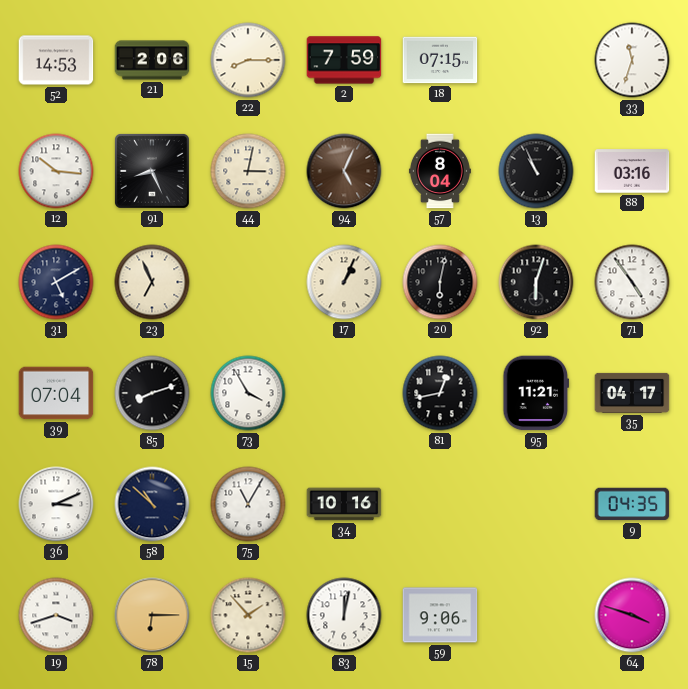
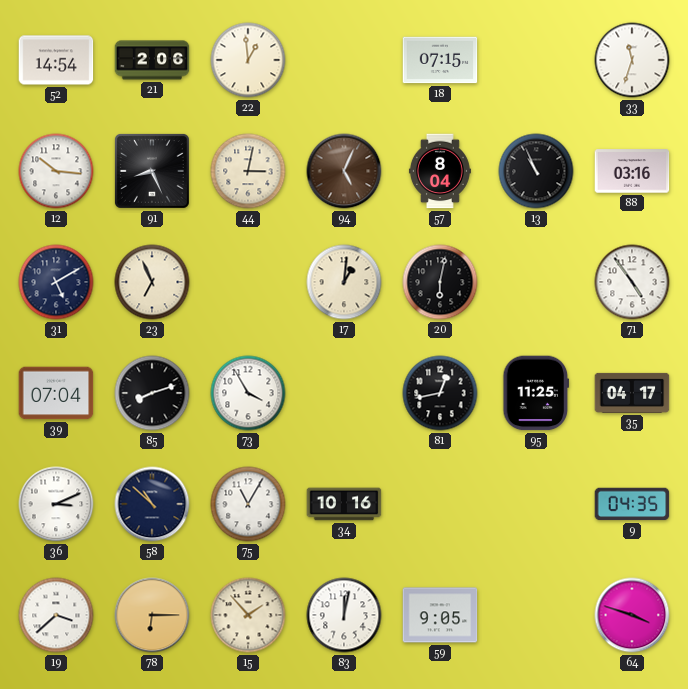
52: 14:53 -> 14:54
22: 8:15 -> 12:59
2: 7:59 -> none
17: 1:04 -> 1:01
92: 6:03 -> none
95: 11:21 -> 11:25
19: 3:42 -> 3:38
59: 9:06 -> 9:05
